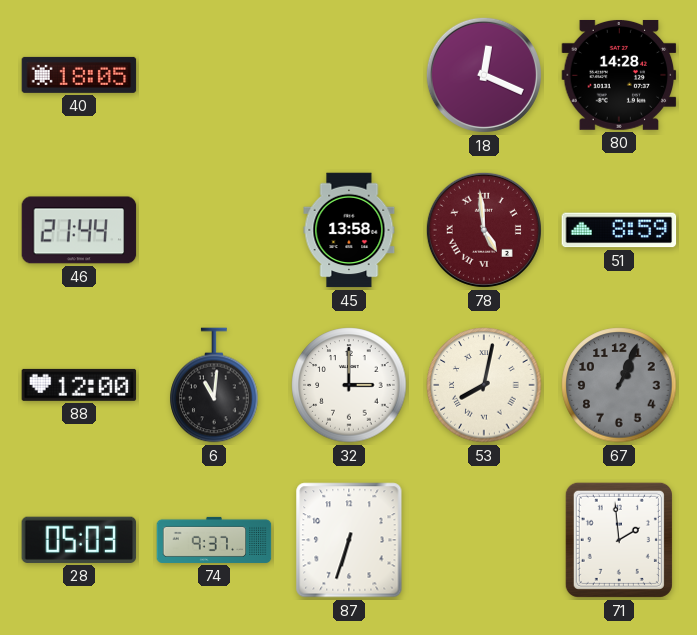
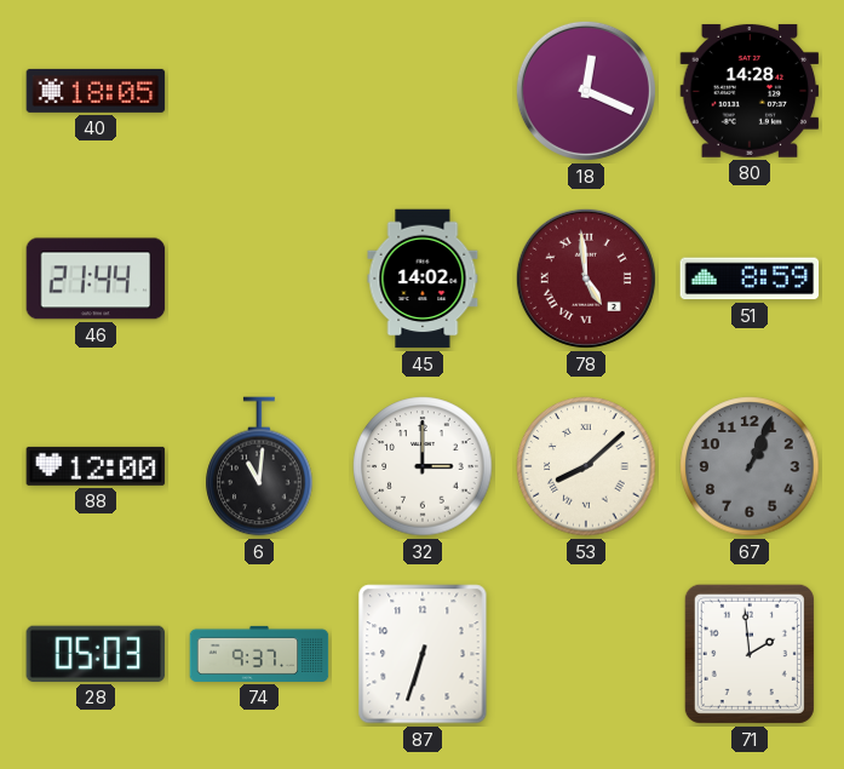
45: 13:58 -> 14:02
53: 8:02 -> 8:08
